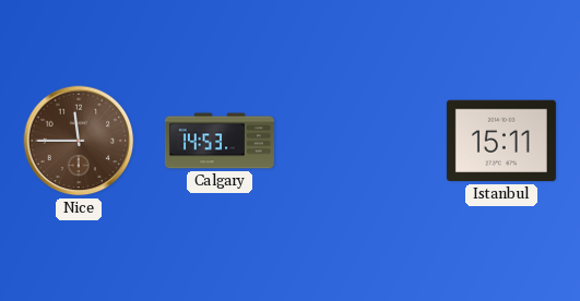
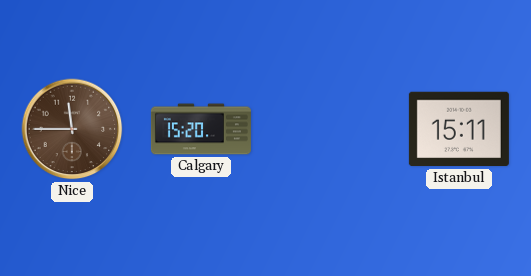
Calgary: 14:53 -> 15:20
